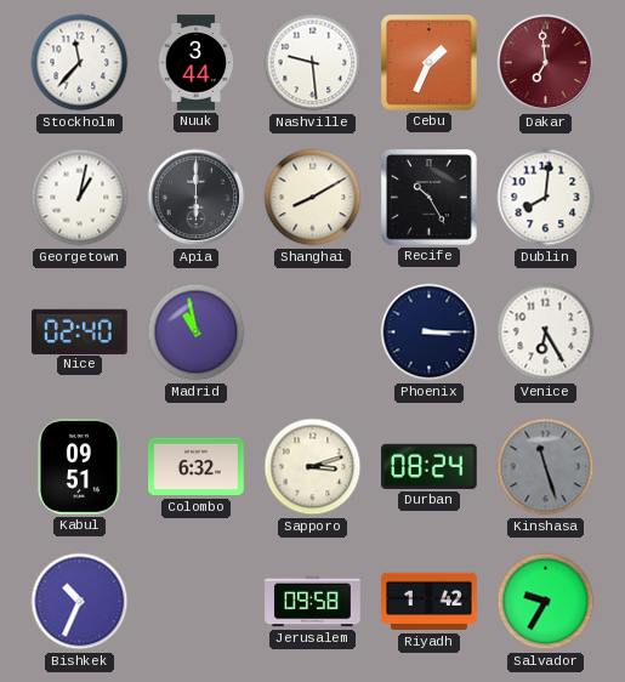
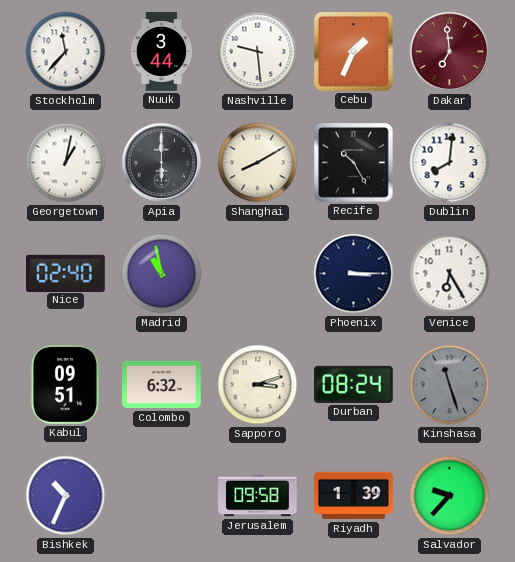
Riyadh: 1:42 -> 1:39
Salvador: 9:35 -> 9:37
